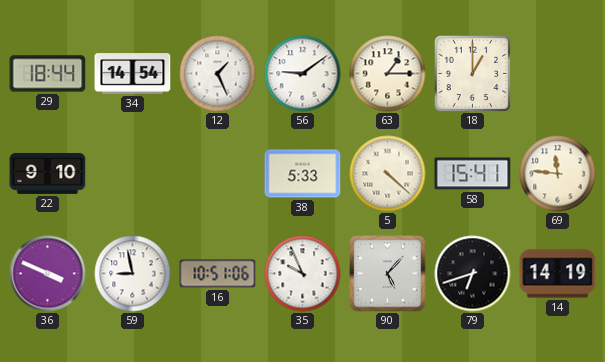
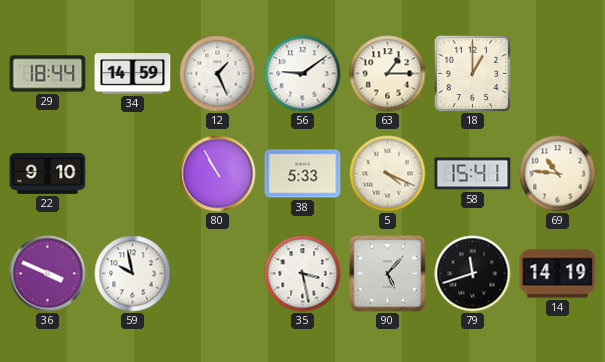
34: 14:54 -> 14:59
80: none -> 10:55
5: 4:22 -> 4:19
69: 11:46 -> 10:46
59: 8:58 -> 9:58
16: 10:51 -> none
35: 9:56 -> 3:28
79: 6:42 -> 11:42
